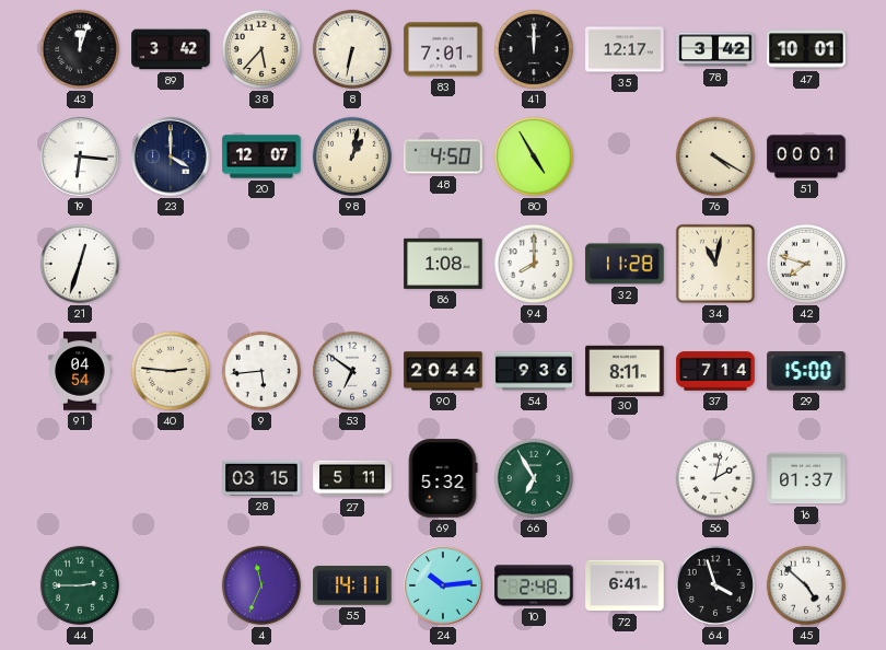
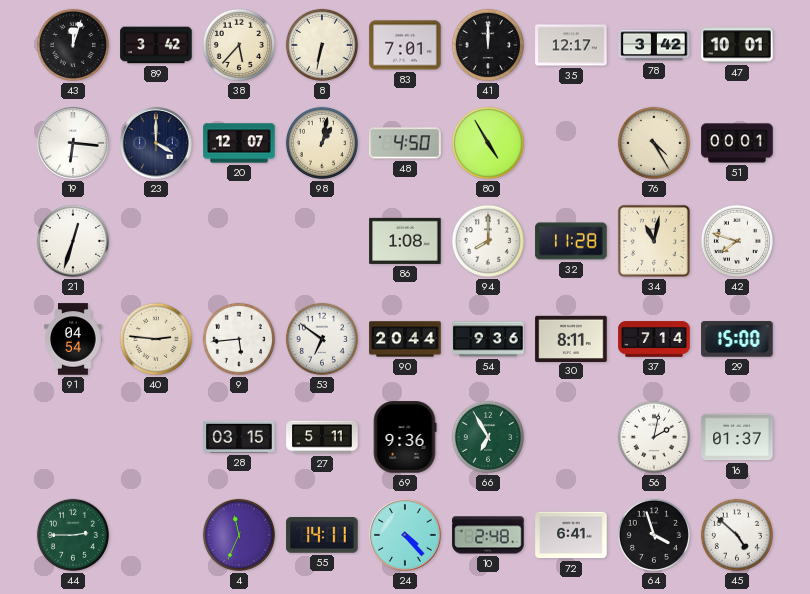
76: 4:20 -> 4:25
69: 5:32 -> 9:36
24: 10:14 -> 4:23
